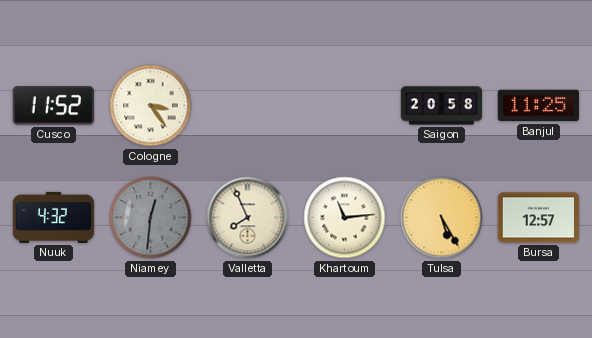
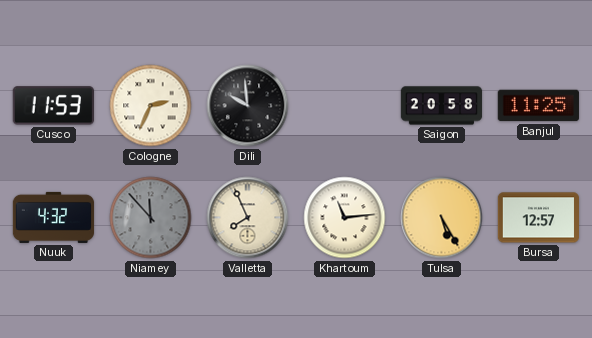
Cusco: 11:52 -> 11:53
Cologne: 3:24 -> 2:34
Dili: none -> 9:59
Niamey: 12:31 -> 11:53
